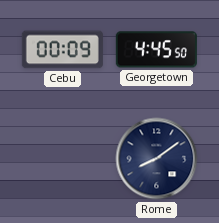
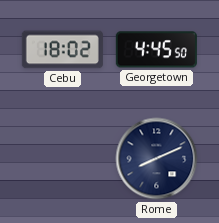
Cebu: 00:09 -> 18:02
Rome: 8:09 -> 8:11
